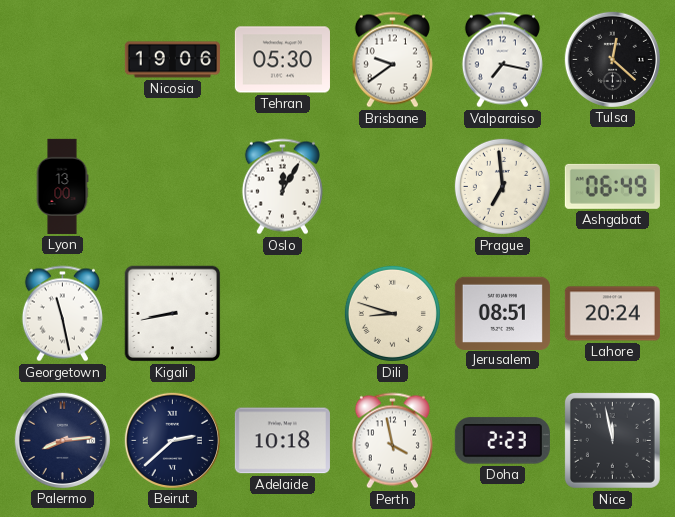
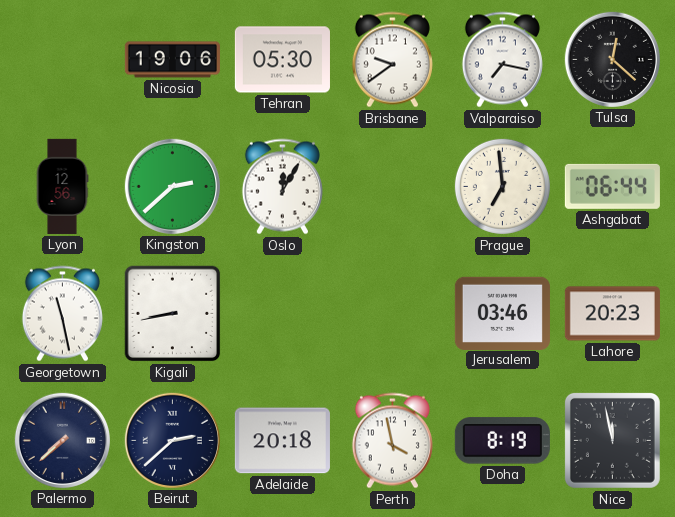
Lyon: 13:00 -> 12:56
Kingston: none -> 2:38
Ashgabat: 06:49 -> 06:44
Dili: 8:48 -> none
Jerusalem: 08:51 -> 03:46
Lahore: 20:24 -> 20:23
Palermo: 8:14 -> 7:38
Adelaide: 10:18 -> 20:18
Doha: 2:23 -> 8:19
